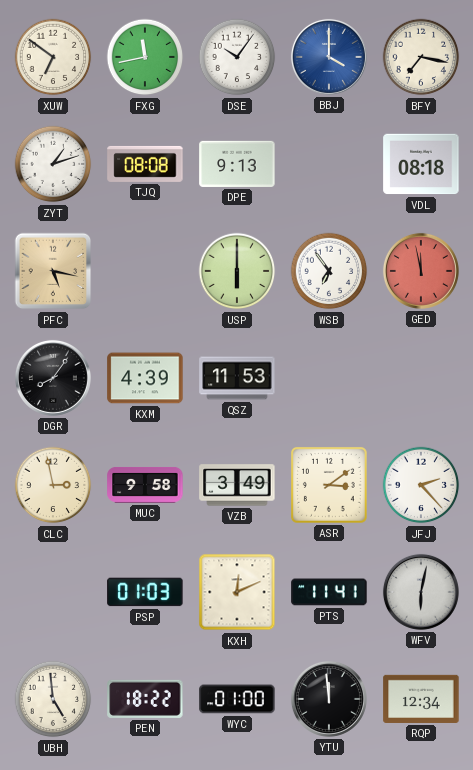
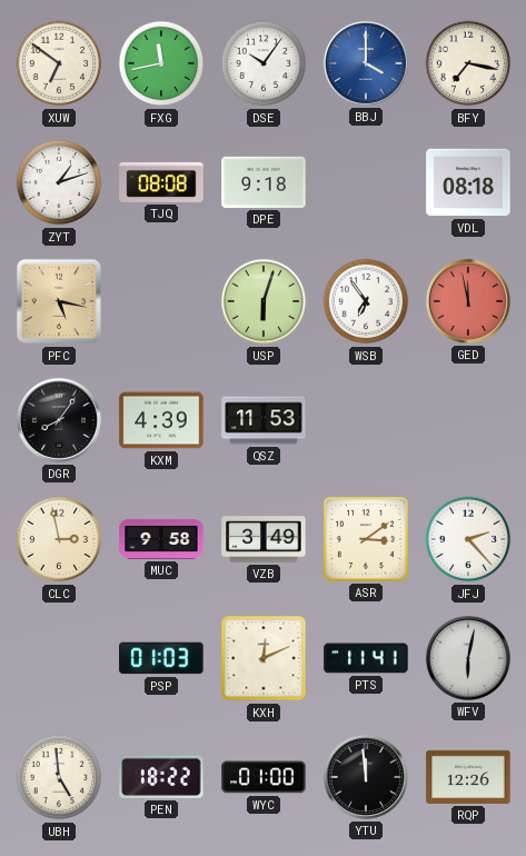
DPE: 9:13 -> 9:18
USP: 6:00 -> 6:03
RQP: 12:34 -> 12:26
